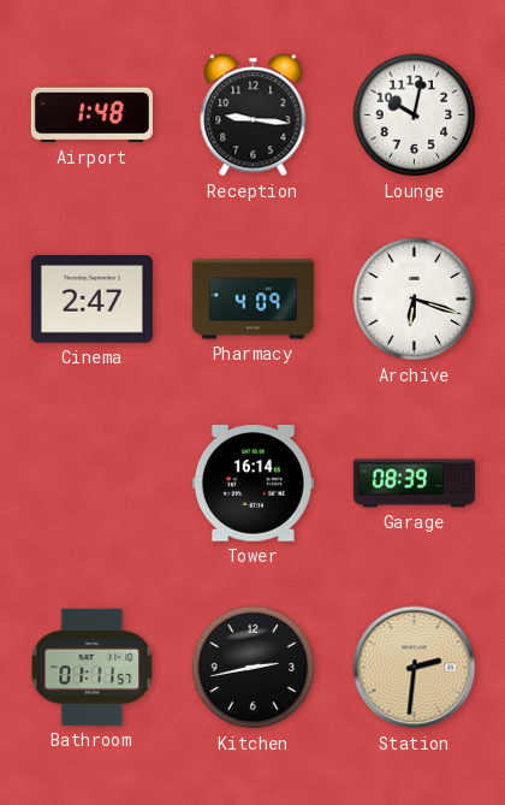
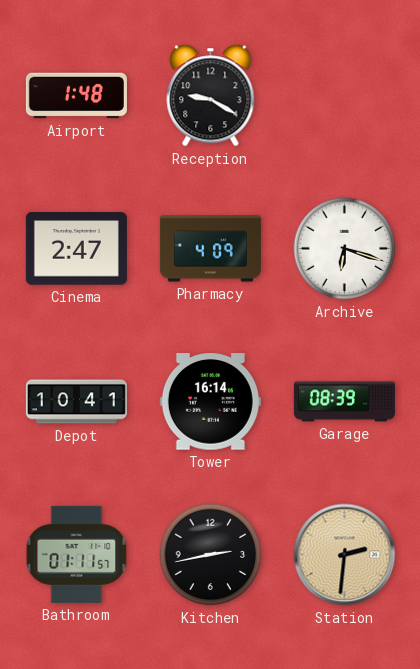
Reception: 9:16 -> 9:20
Lounge: 10:02 -> none
Depot: none -> 10:41
